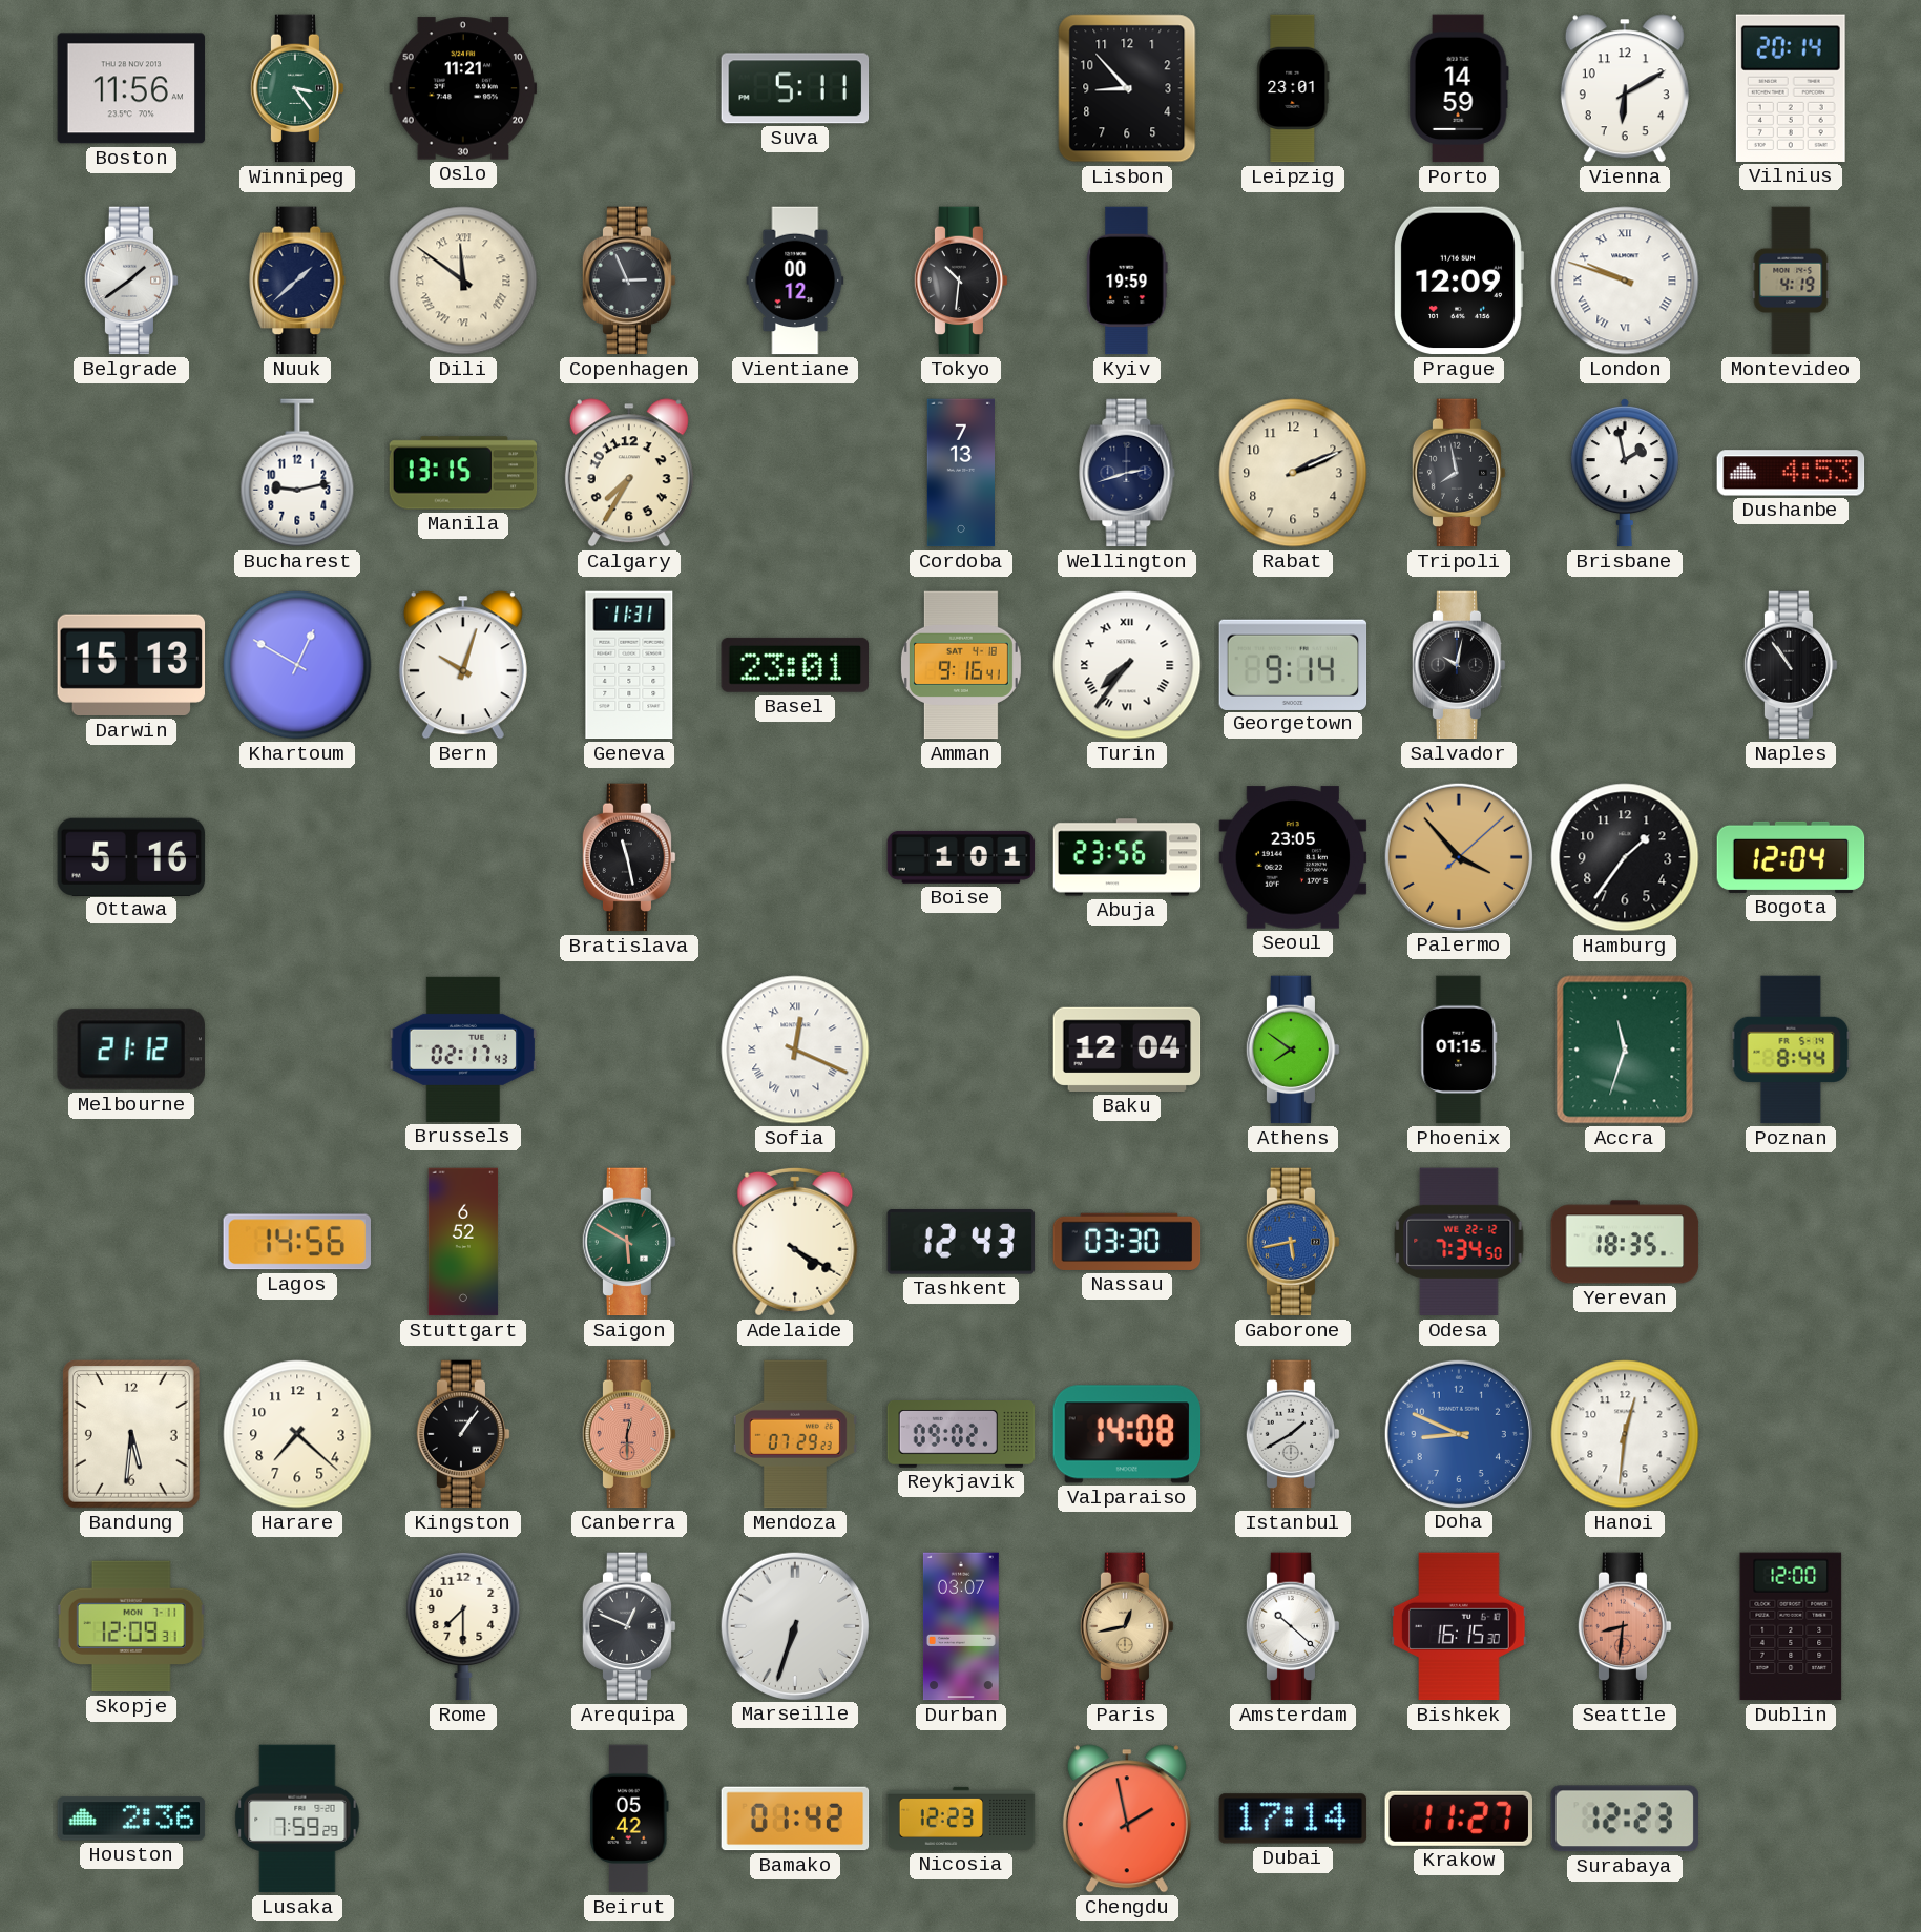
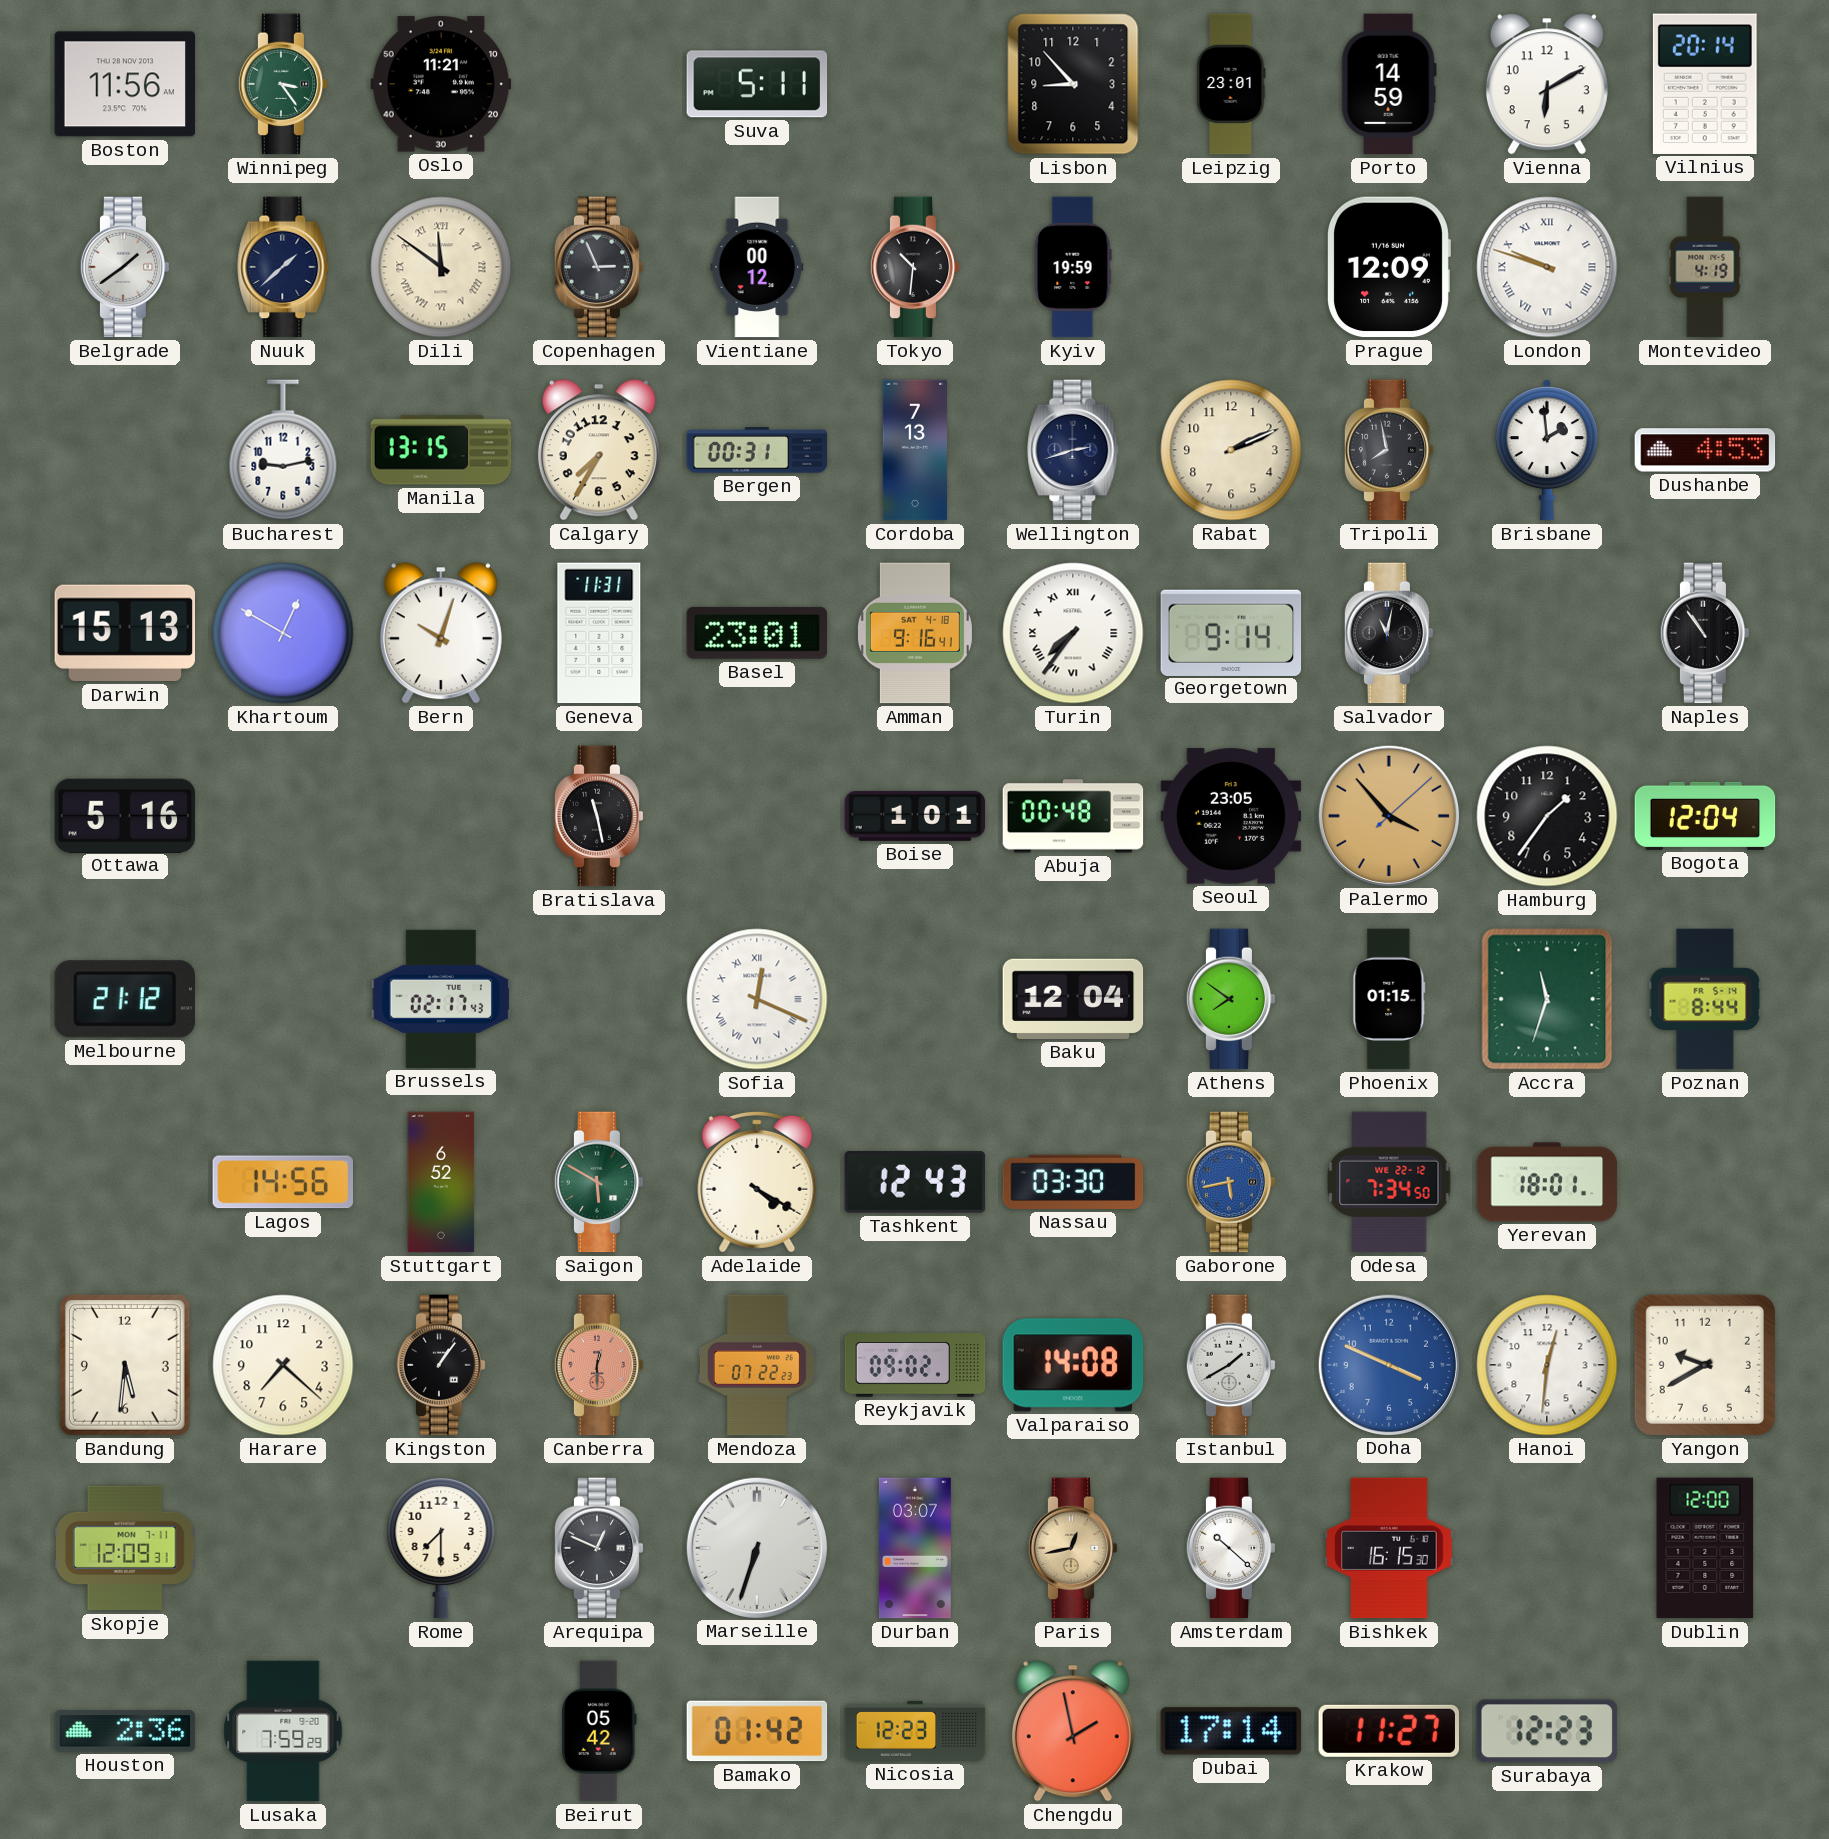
Bergen: none -> 00:31
Brisbane: 1:58 -> 1:59
Salvador: 10:02 -> 11:02
Abuja: 23:56 -> 00:48
Yerevan: 18:35 -> 18:01
Mendoza: 07:29 -> 07:22
Doha: 8:49 -> 3:49
Yangon: none -> 9:40
Seattle: 8:31 -> none
